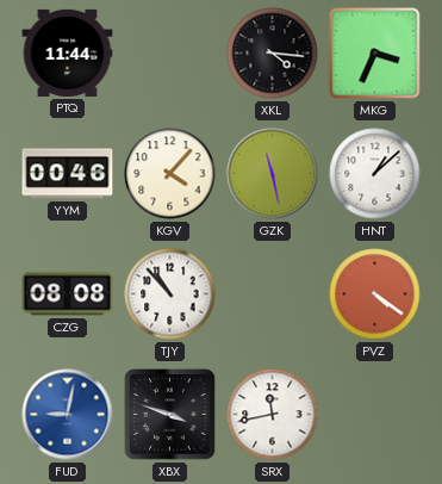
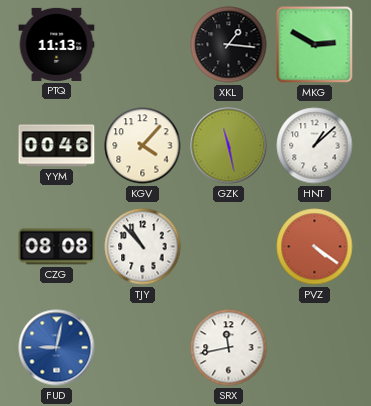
PTQ: 11:44 -> 11:13
XKL: 4:16 -> 1:16
MKG: 3:34 -> 2:50
XBX: 3:48 -> none
